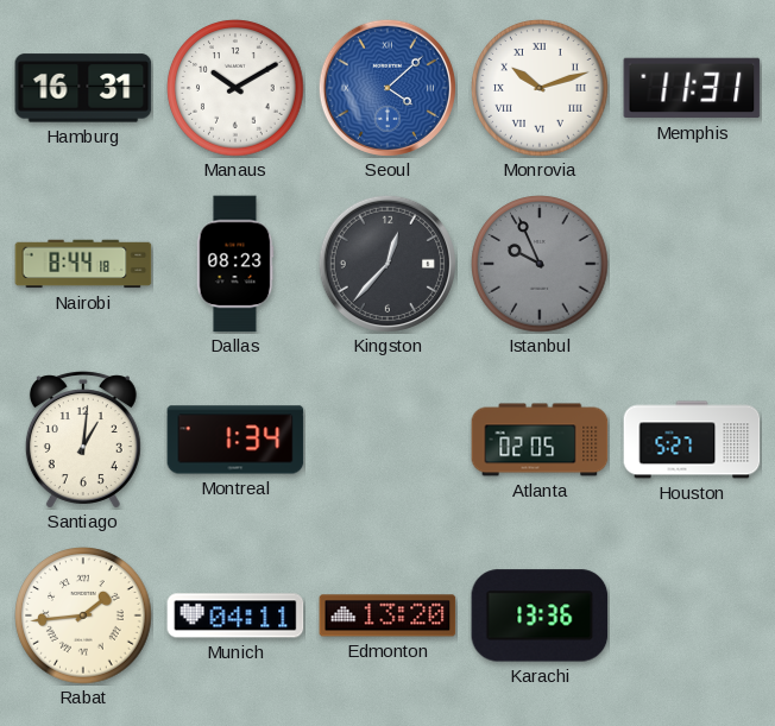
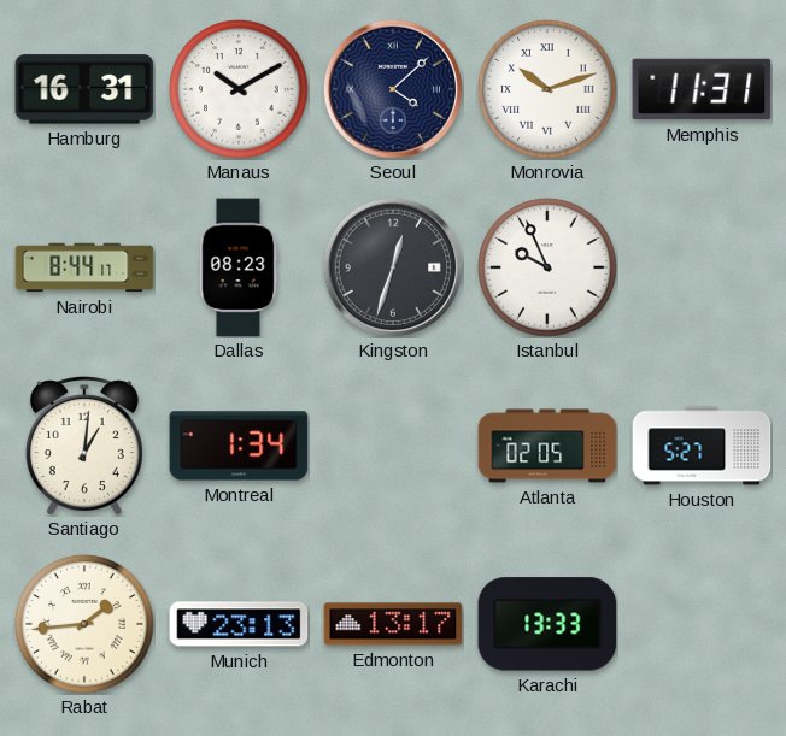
Seoul dial: blue -> navy
Nairobi: 8:44:18 -> 8:44:17
Kingston: 12:37 -> 12:33
Istanbul dial: grey -> white
Munich: 04:11 -> 23:13
Edmonton: 13:20 -> 13:17
Karachi: 13:36 -> 13:33
